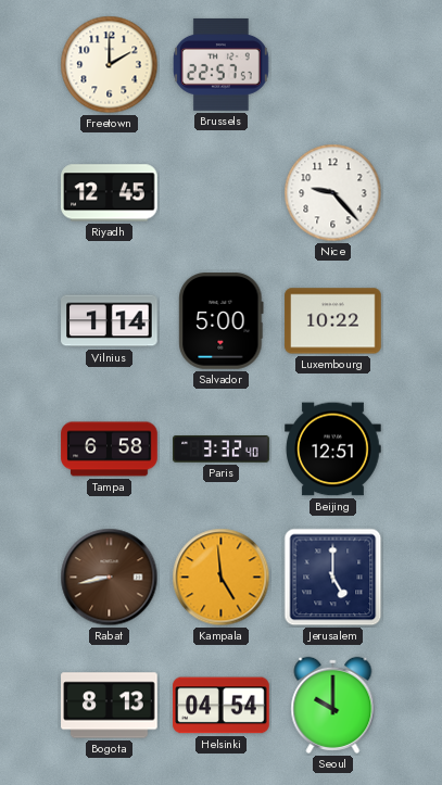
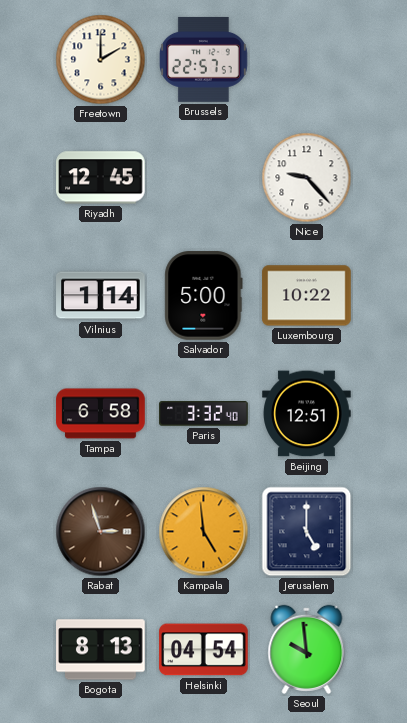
Rabat: 8:43 -> 2:57
Seoul: 10:00 -> 9:59
